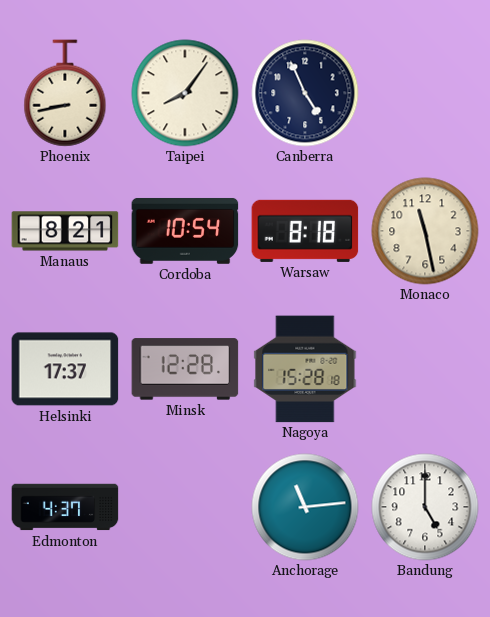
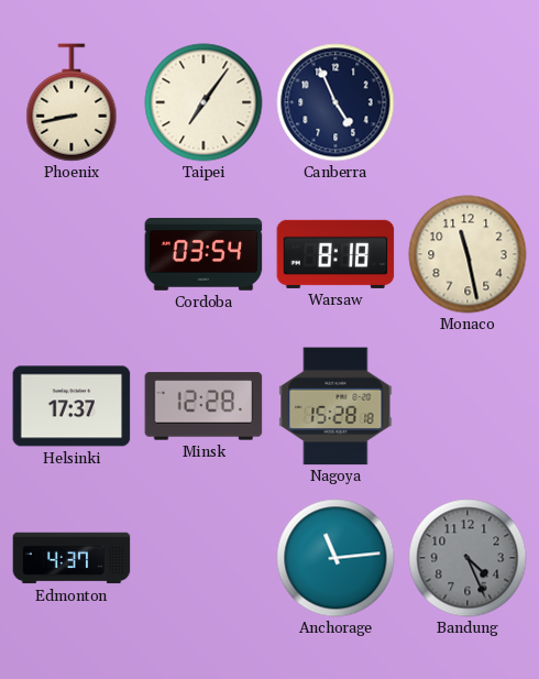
Taipei: 8:06 -> 7:06
Manaus: 8:21 -> none
Cordoba: 10:54 -> 03:54
Bandung: 5:00 -> 4:26
Bandung dial: white -> grey
